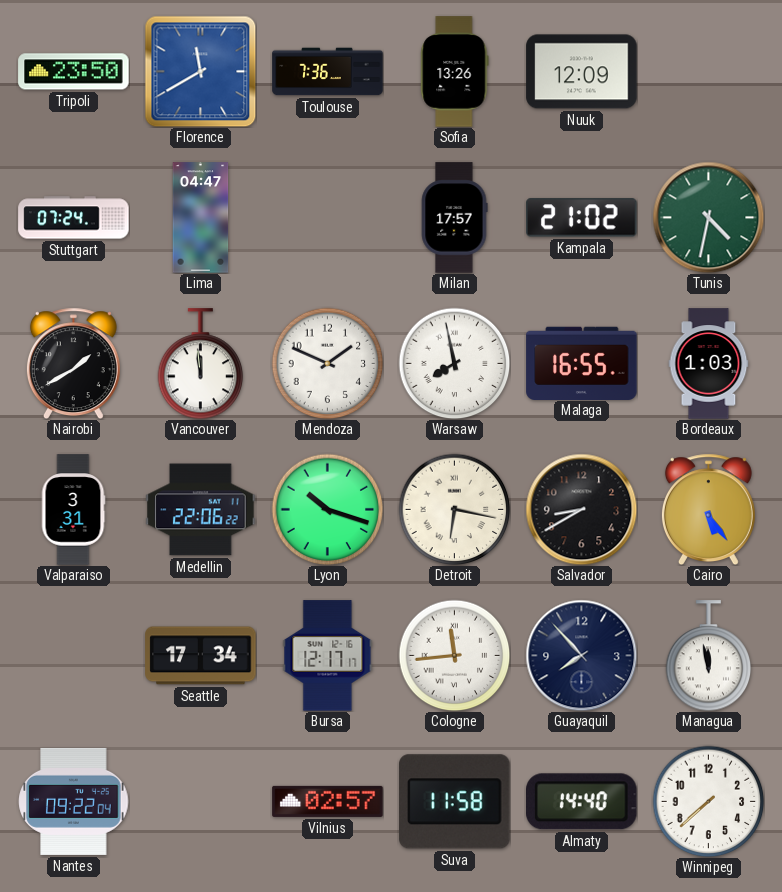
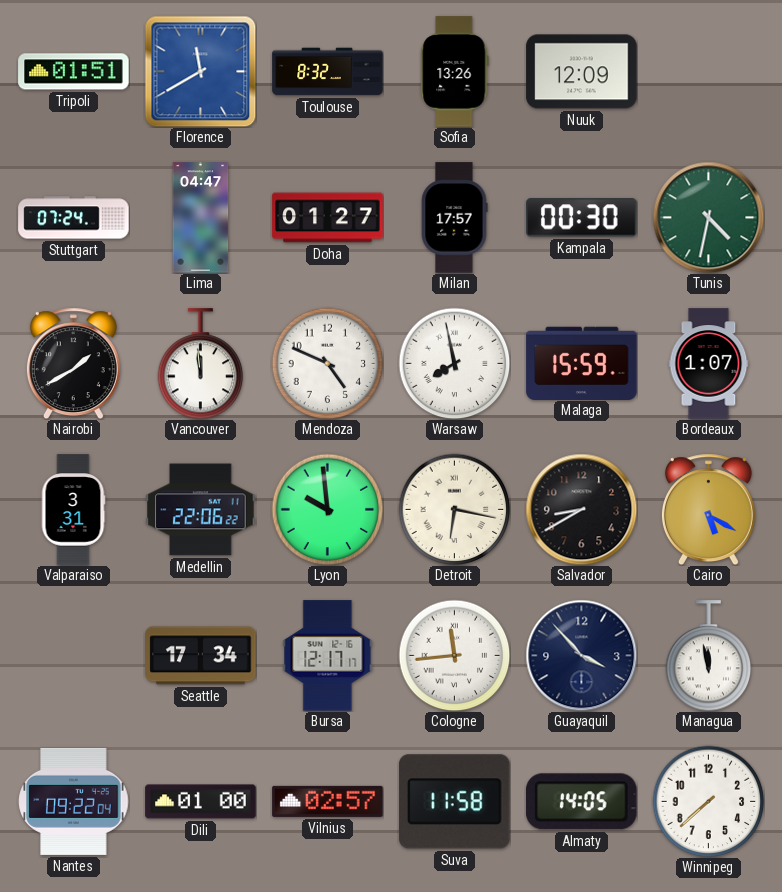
Tripoli: 23:50 -> 01:51
Toulouse: 7:36 -> 8:32
Doha: none -> 01:27
Kampala: 21:02 -> 00:30
Mendoza: 1:49 -> 4:49
Malaga: 16:55 -> 15:59
Bordeaux: 1:03 -> 1:07
Lyon: 10:18 -> 9:59
Cairo: 5:24 -> 5:20
Guayaquil: 7:53 -> 3:53
Dili: none -> 01:00
Almaty: 14:40 -> 14:05
